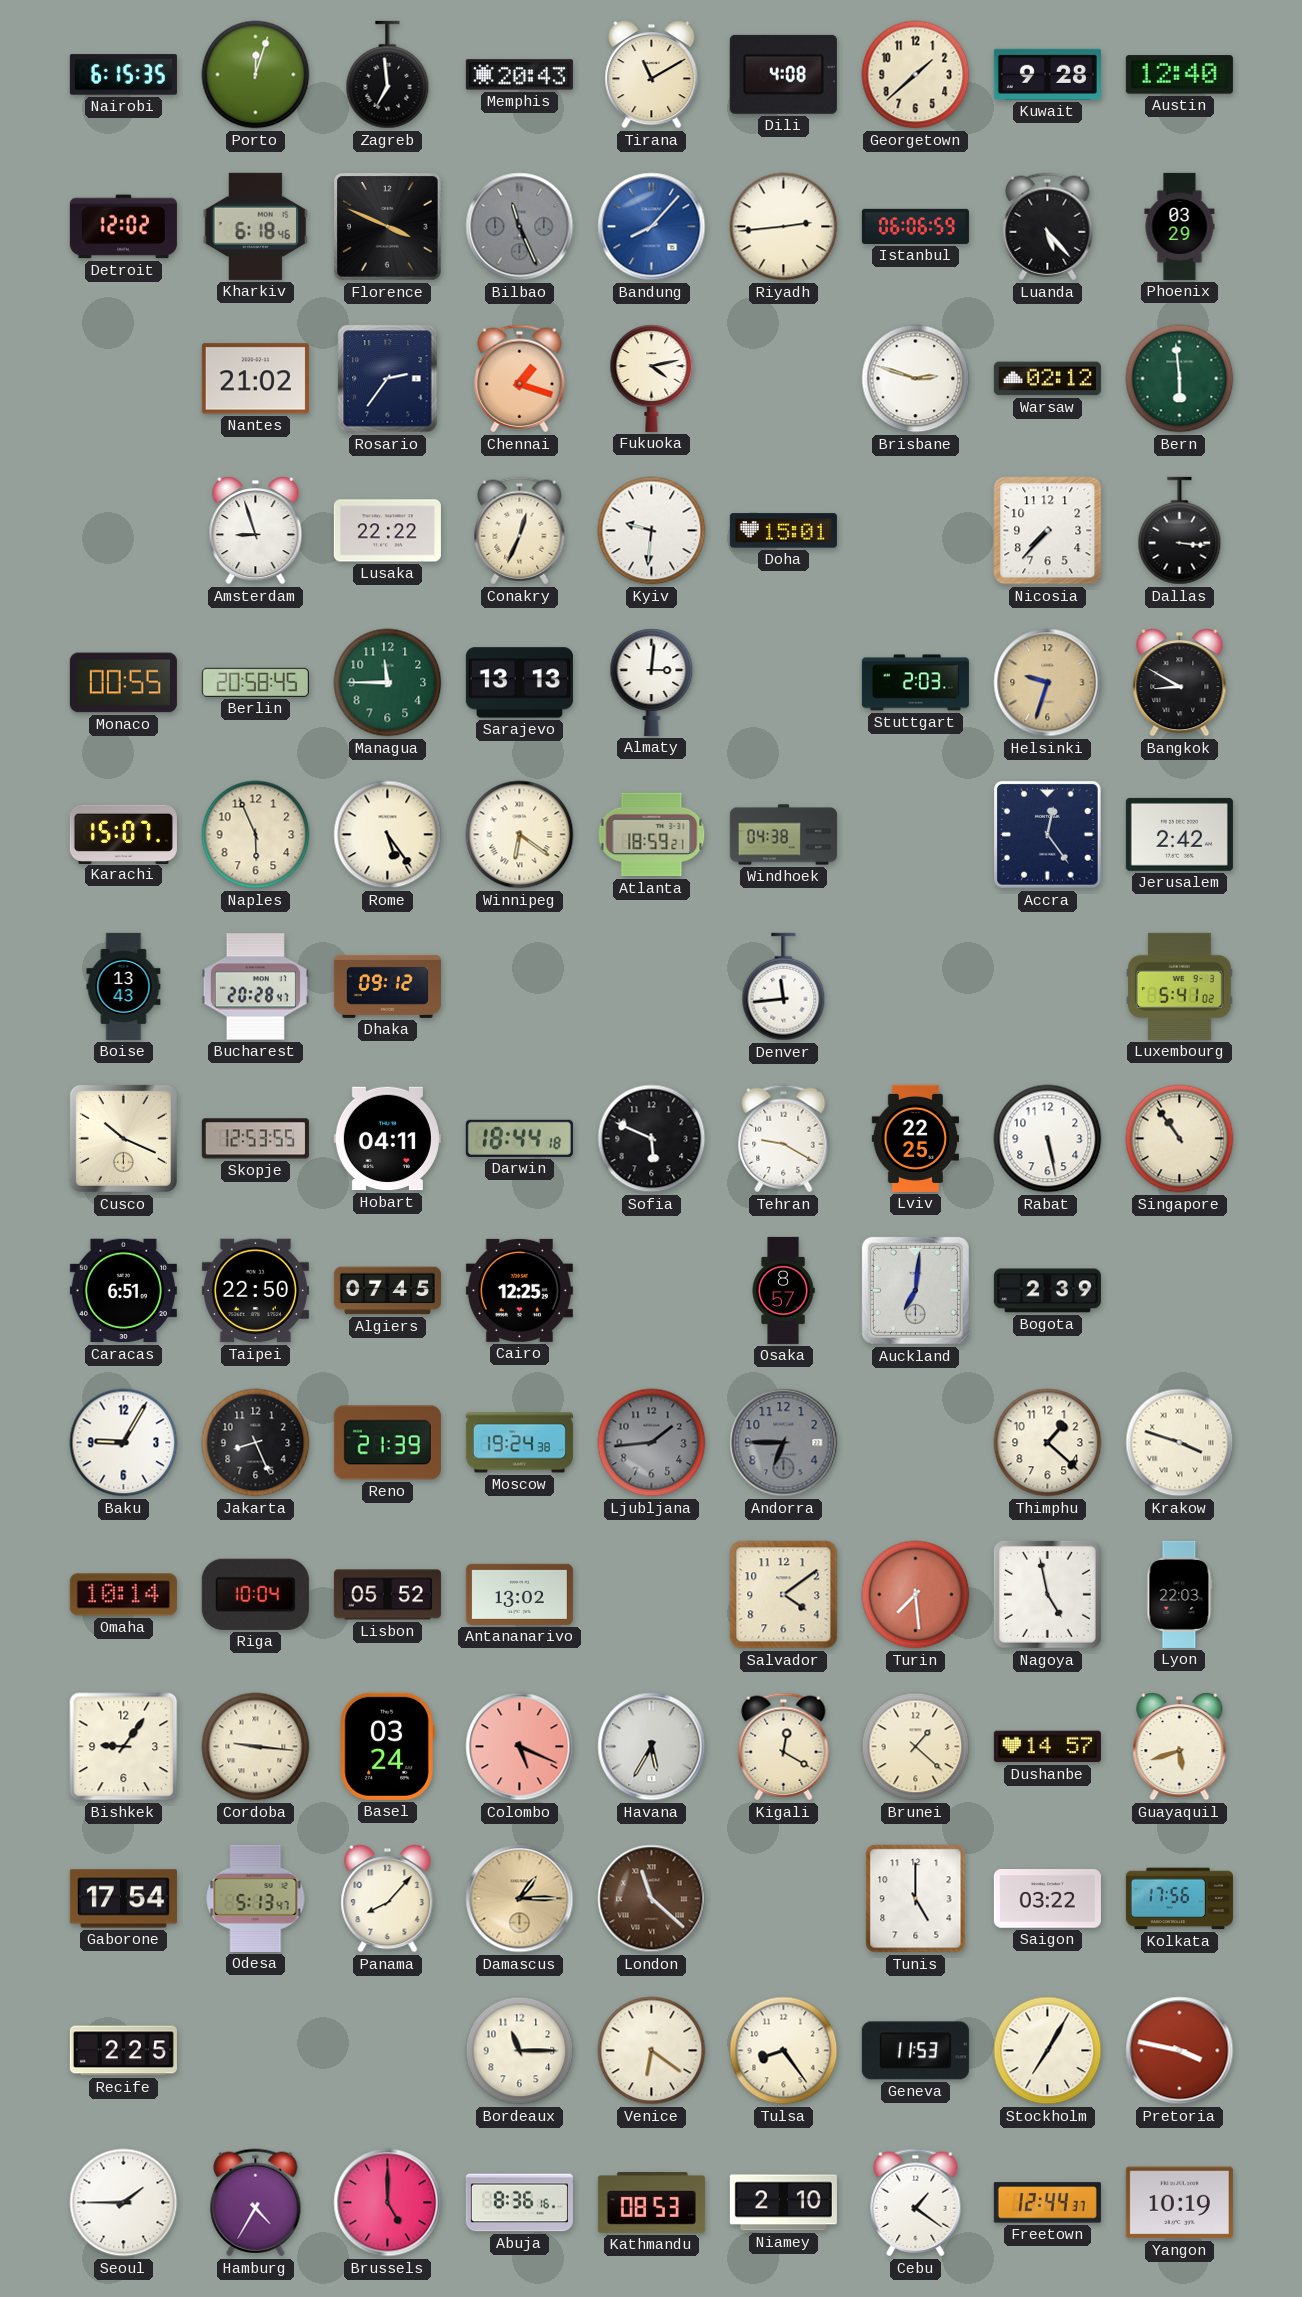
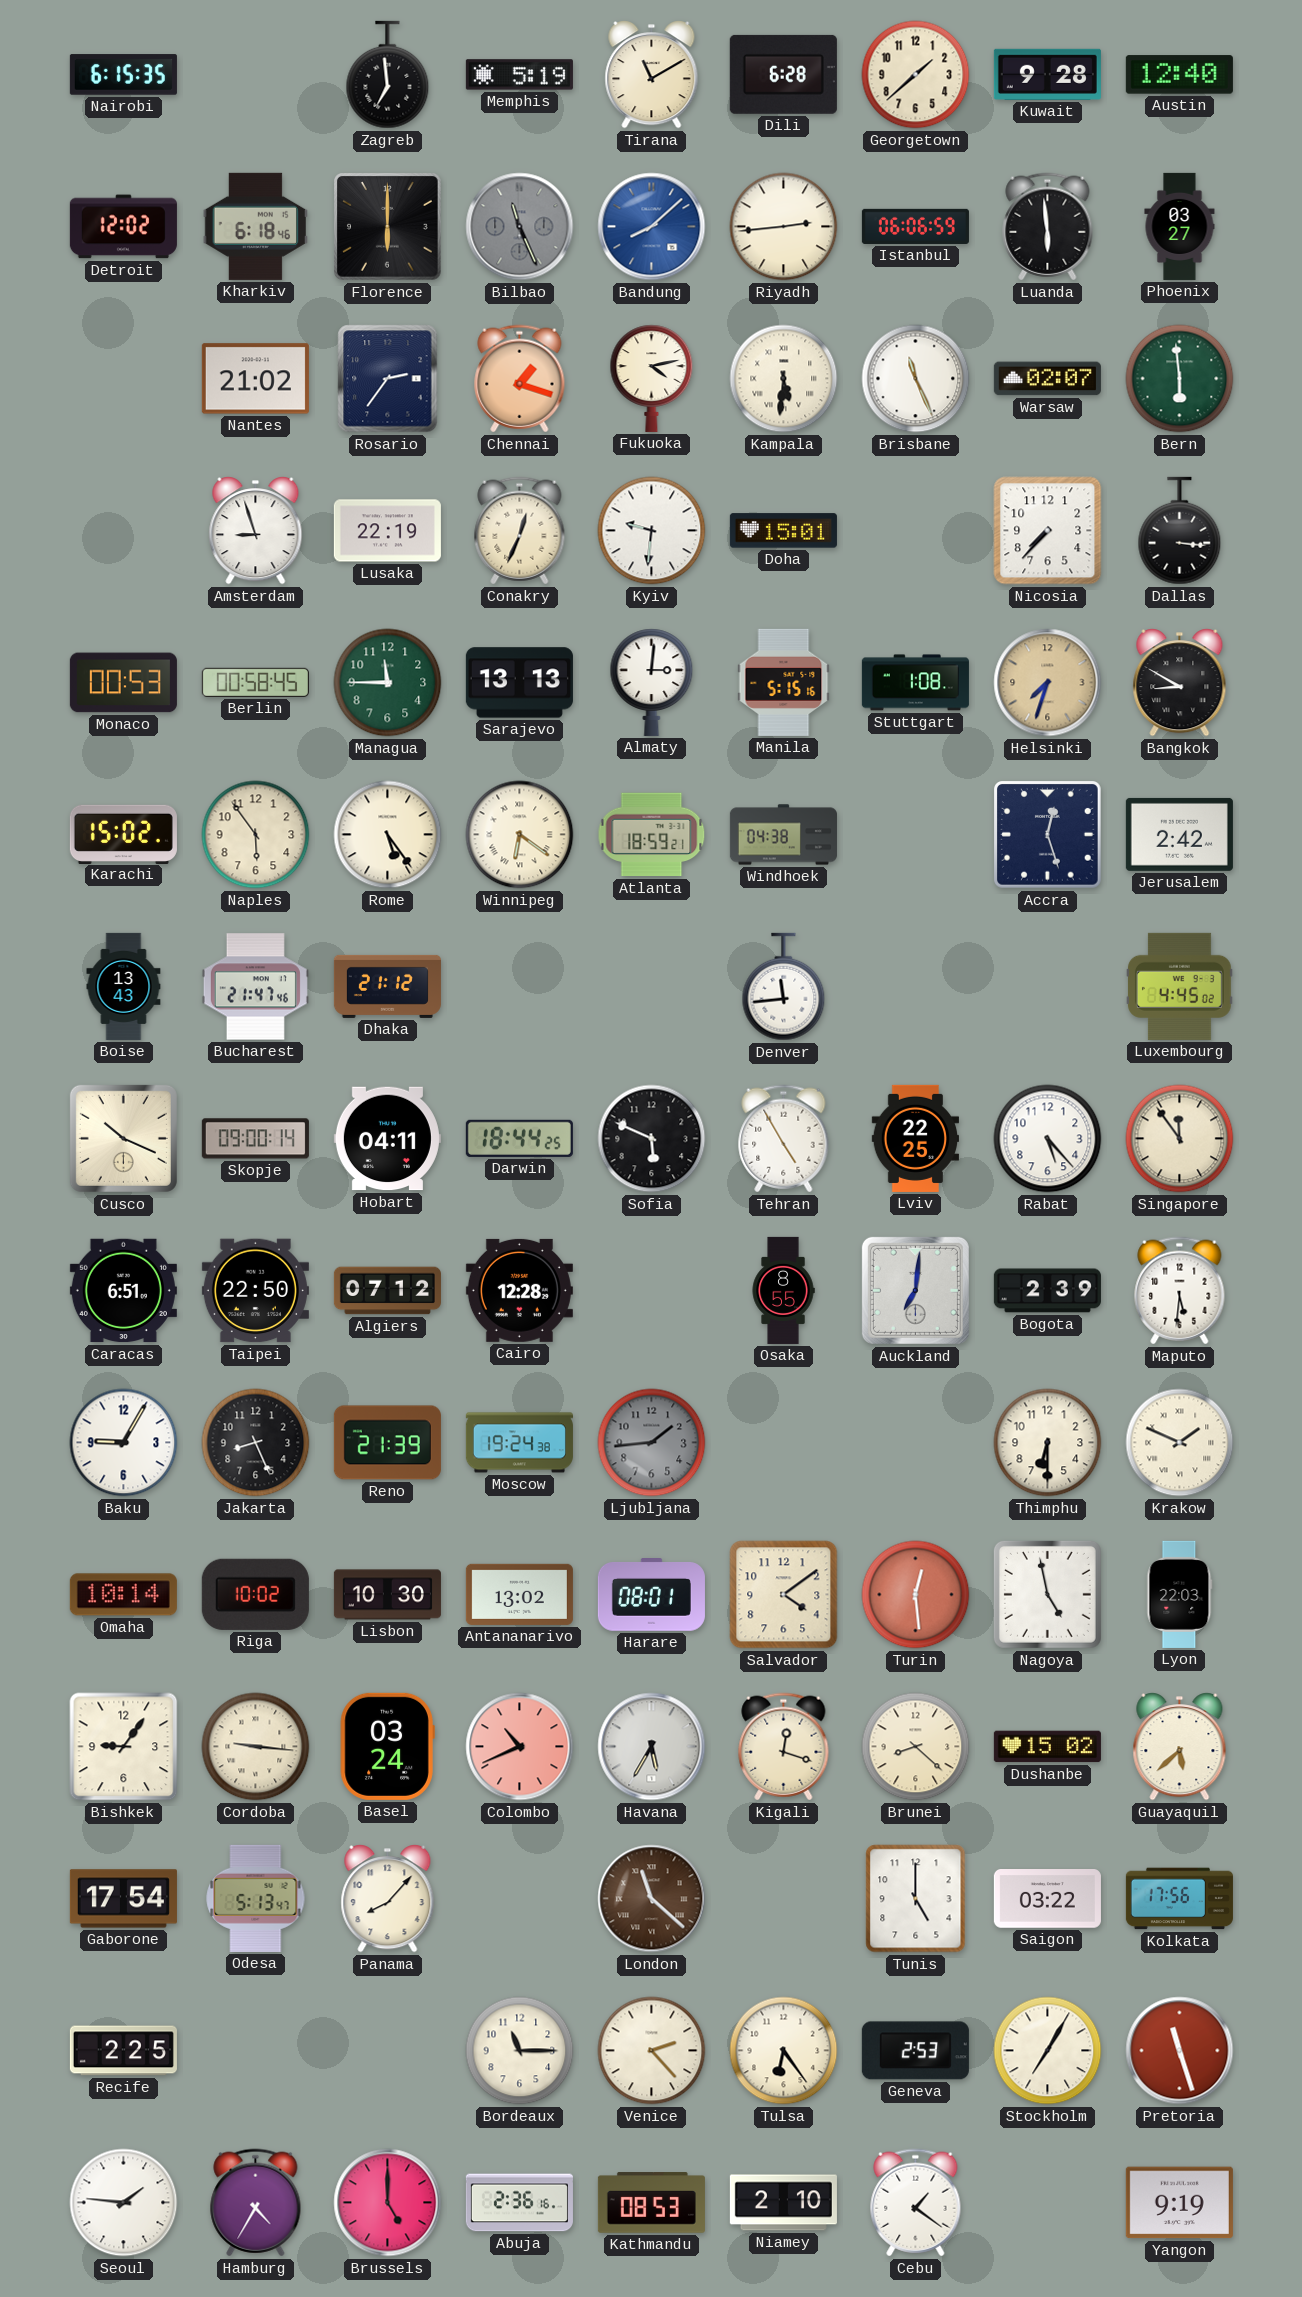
Porto: 12:03 -> none
Memphis: 20:43 -> 5:19
Dili: 4:08 -> 6:28
Florence: 3:49 -> 6:00
Bandung: 8:07 -> 8:08
Luanda: 5:23 -> 5:59
Phoenix: 03:29 -> 03:27
Kampala: none -> 5:31
Brisbane: 2:48 -> 11:26
Warsaw: 02:12 -> 02:07
Lusaka: 22:22 -> 22:19
Monaco: 00:55 -> 00:53
Berlin: 20:58 -> 00:58
Manila: none -> 5:15
Stuttgart: 2:03 -> 1:08
Helsinki: 9:33 -> 7:33
Karachi: 15:07 -> 15:02
Naples: 5:56 -> 5:54
Accra: 12:24 -> 12:27
Bucharest: 20:28 -> 21:47
Dhaka: 09:12 -> 21:12
Luxembourg: 5:41 -> 4:45
Skopje: 12:53 -> 09:00
Darwin: 18:44:18 -> 18:44:25
Tehran: 9:20 -> 4:55
Rabat: 5:28 -> 5:23
Singapore: 10:54 -> 11:54
Algiers: 07:45 -> 07:12
Cairo: 12:25 -> 12:28
Osaka: 8:57 -> 8:55
Maputo: none -> 5:31
Andorra: 6:45 -> none
Thimphu: 1:22 -> 6:30
Krakow: 3:48 -> 1:49
Riga: 10:04 -> 10:02
Lisbon: 05:52 -> 10:30
Harare: none -> 08:01
Turin: 7:29 -> 12:29
Colombo: 5:19 -> 10:41
Kigali: 12:20 -> 12:18
Brunei: 1:22 -> 8:22
Dushanbe: 14:57 -> 15:02
Guayaquil: 5:42 -> 5:38
Damascus: 1:15 -> none
Venice: 6:21 -> 2:23
Tulsa: 8:24 -> 6:24
Geneva: 11:53 -> 2:53
Pretoria: 3:47 -> 11:27
Seoul: 1:45 -> 1:46
Abuja: 8:36 -> 2:36
Freetown: 12:44 -> none
Yangon: 10:19 -> 9:19
